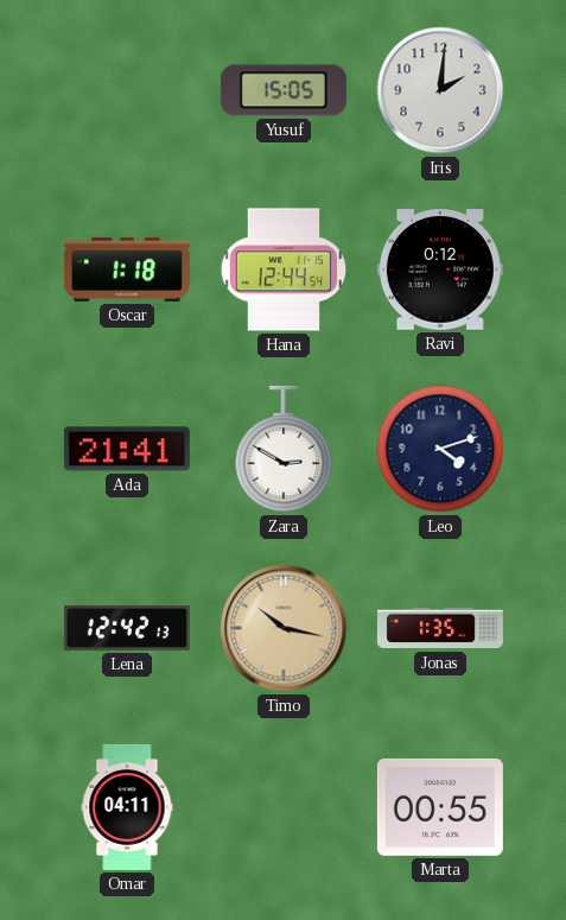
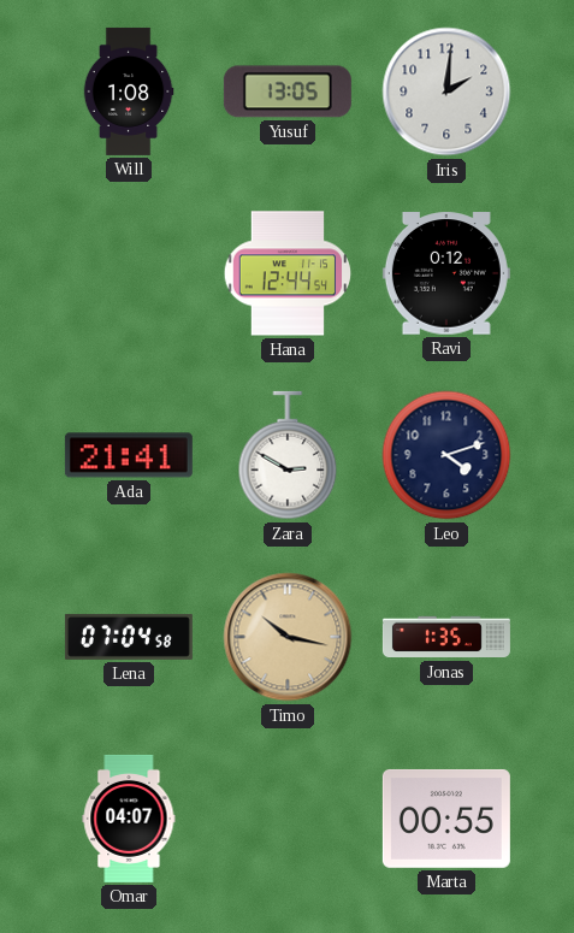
Will: none -> 1:08
Yusuf: 15:05 -> 13:05
Oscar: 1:18 -> none
Lena: 12:42 -> 07:04
Omar: 04:11 -> 04:07
